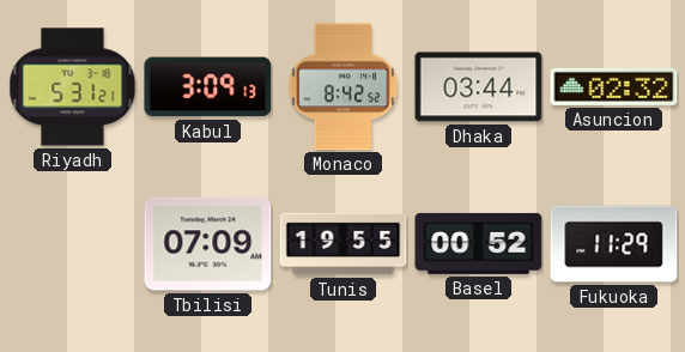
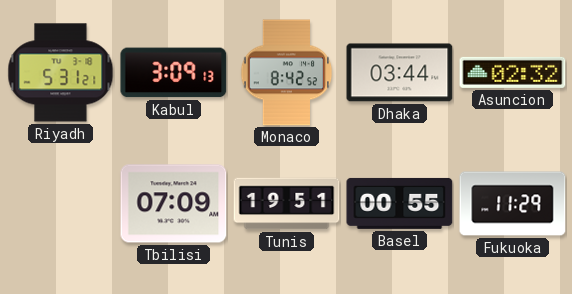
Tunis: 19:55 -> 19:51
Basel: 00:52 -> 00:55
